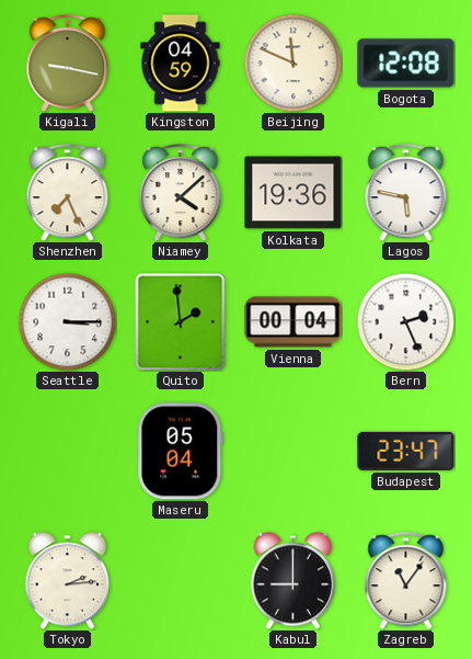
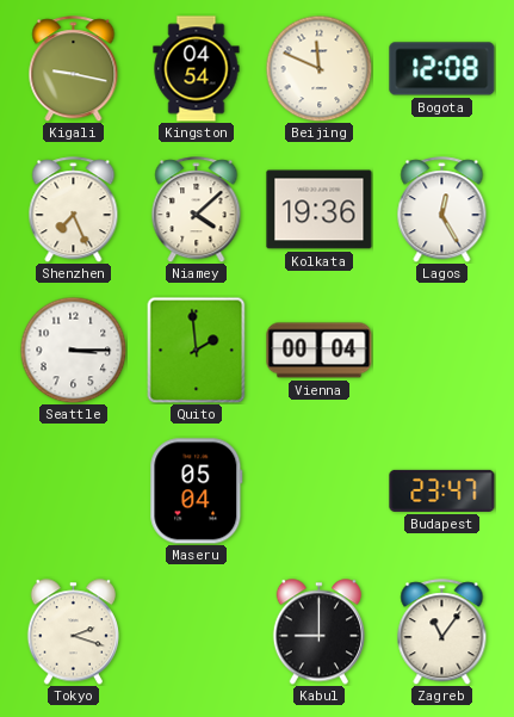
Kingston: 04:59 -> 04:54
Lagos: 5:47 -> 12:25
Bern: 2:26 -> none
Tokyo: 2:14 -> 2:18
